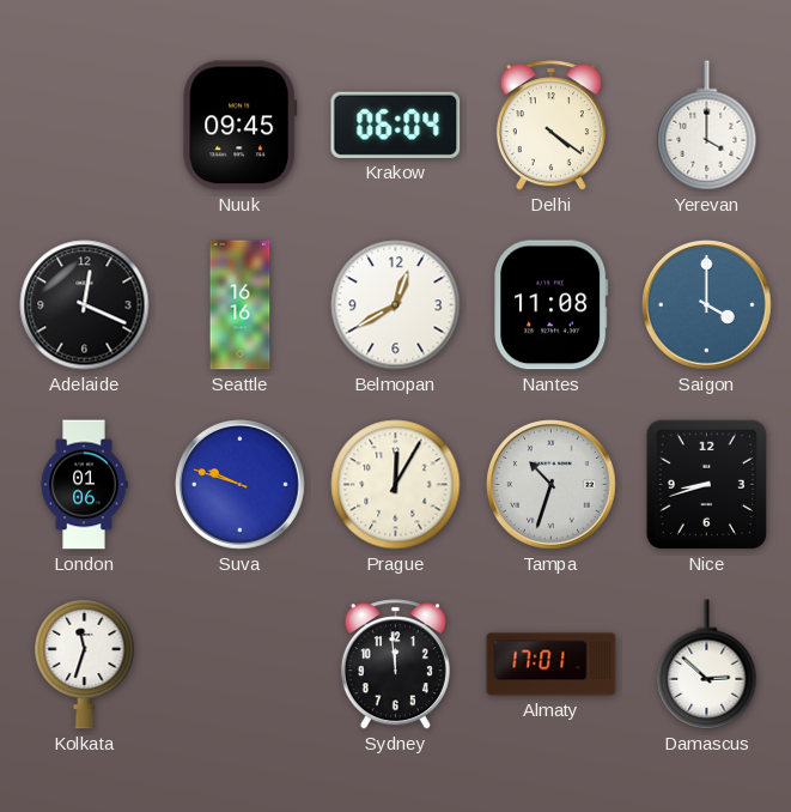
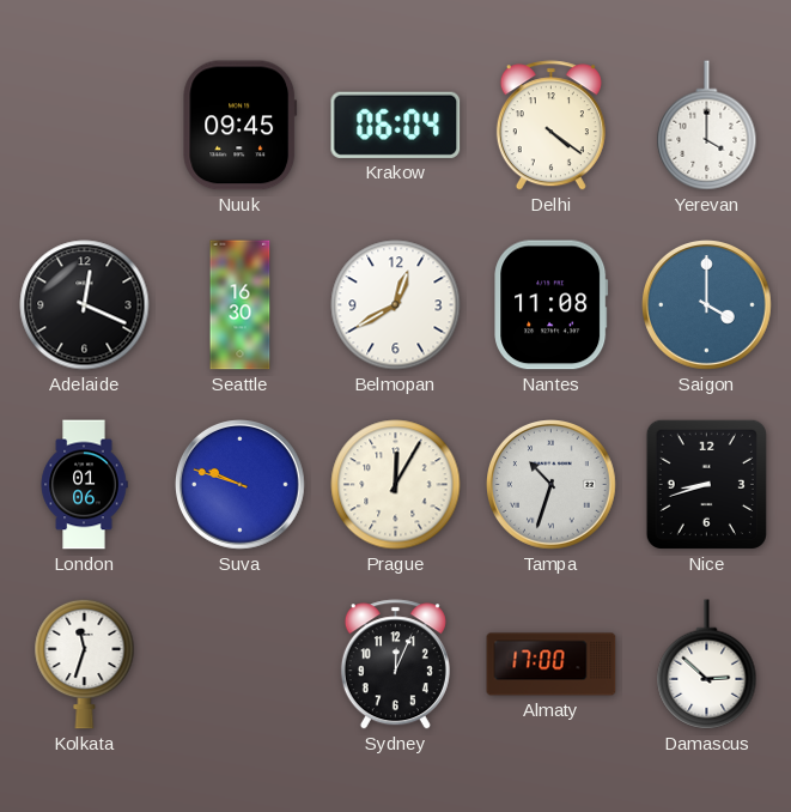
Seattle: 16:16 -> 16:30
Sydney: 11:59 -> 12:04
Almaty: 17:01 -> 17:00
